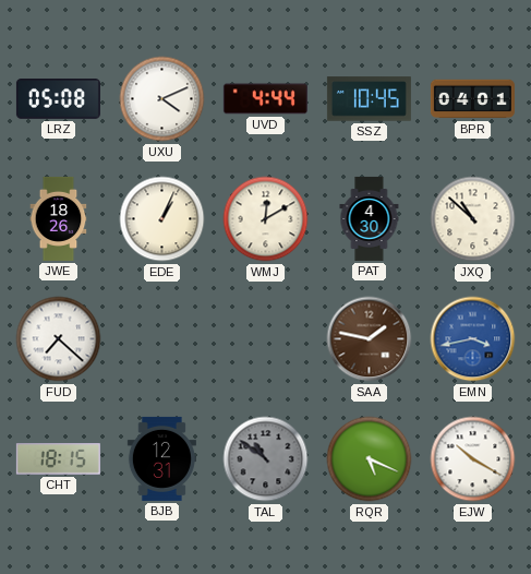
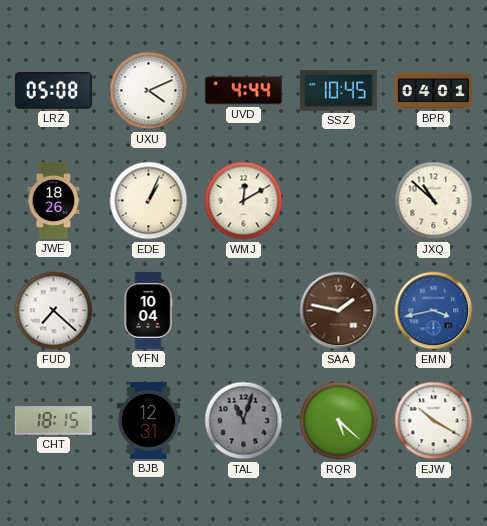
PAT: 4:30 -> none
YFN: none -> 10:04
TAL: 10:51 -> 11:03
RQR: 5:19 -> 5:22
